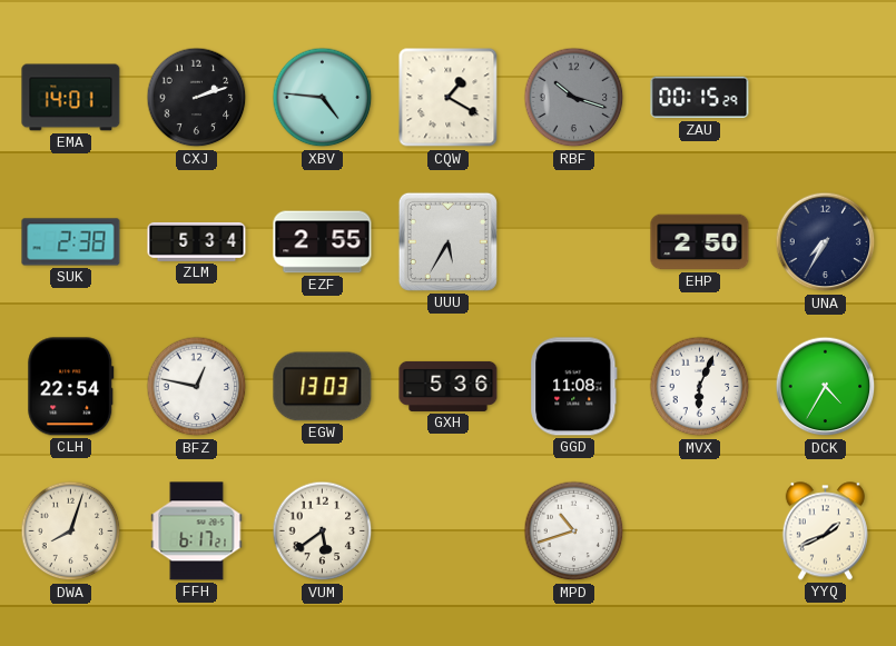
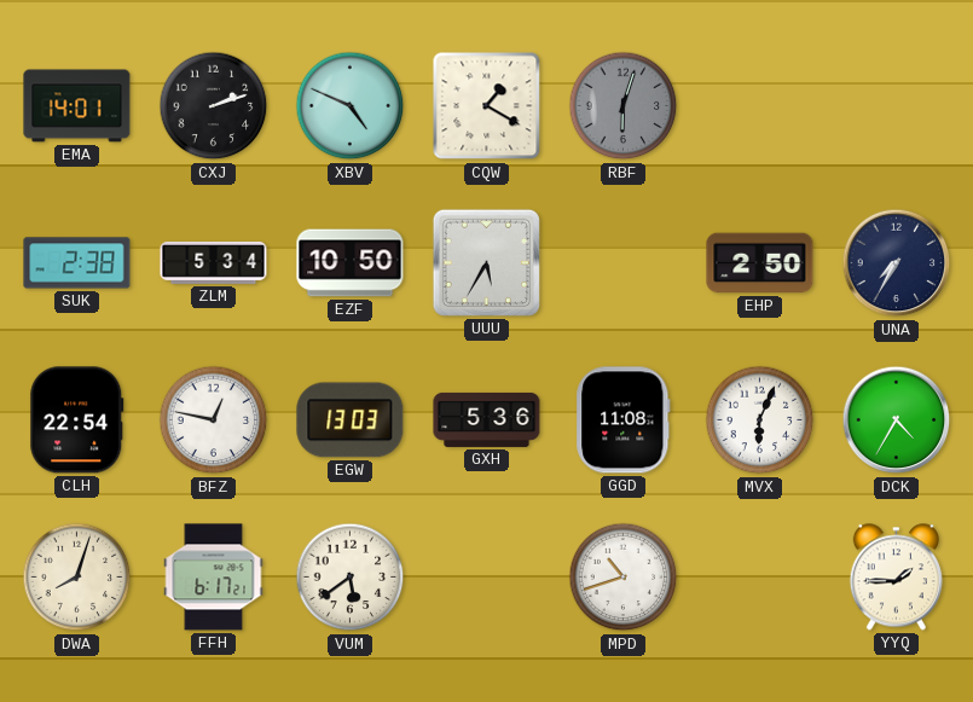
XBV: 4:46 -> 4:49
RBF: 10:18 -> 6:03
ZAU: 00:15 -> none
EZF: 2:55 -> 10:50
YYQ: 1:41 -> 1:45
